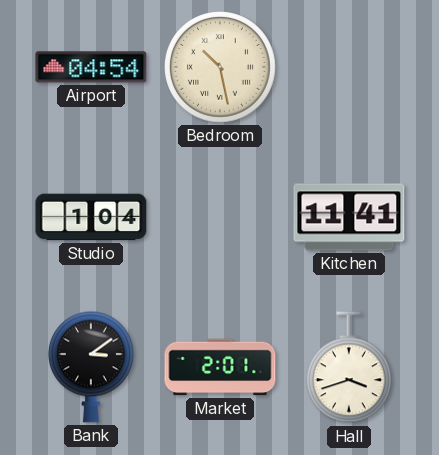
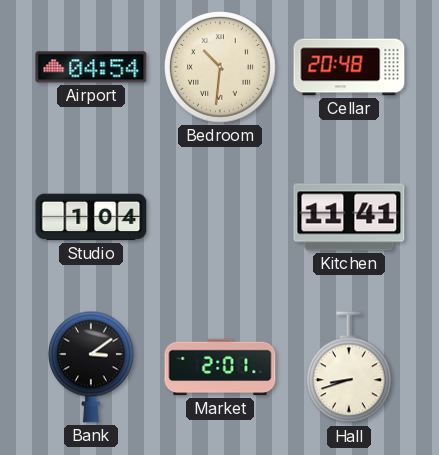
Bedroom: 10:28 -> 10:31
Cellar: none -> 20:48
Hall: 3:42 -> 8:42
